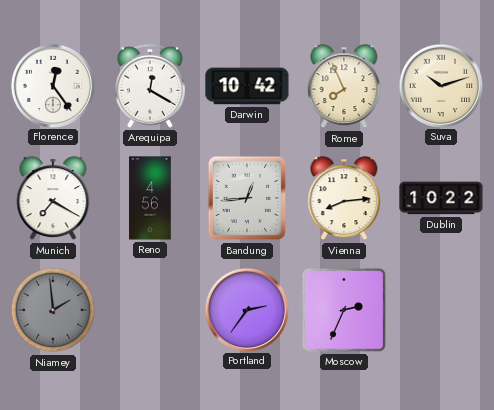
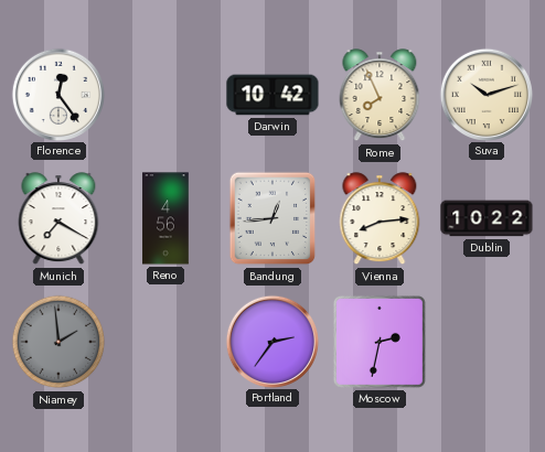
Arequipa: 12:20 -> none
Moscow: 2:34 -> 2:32
